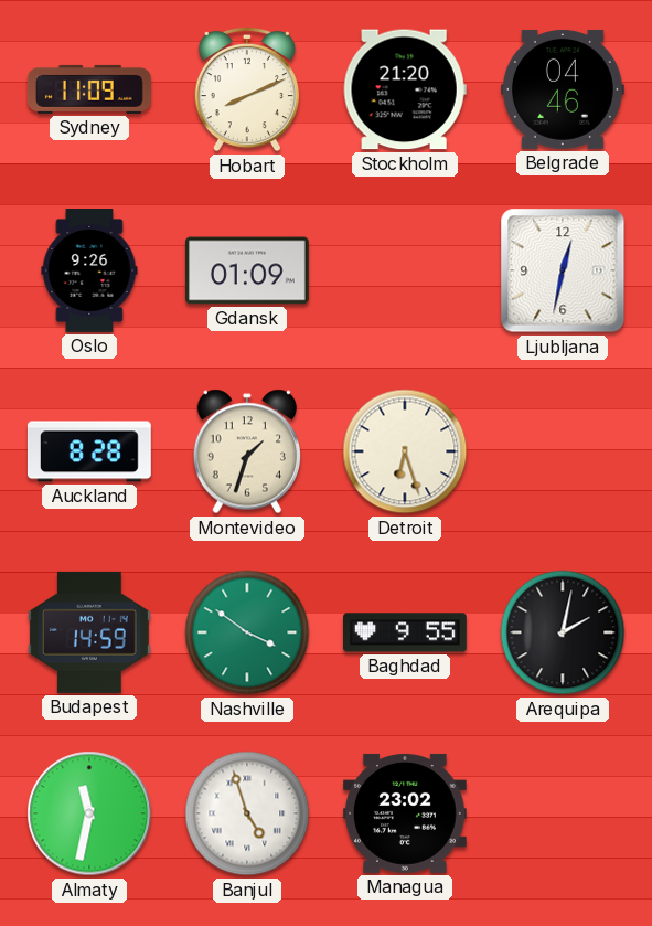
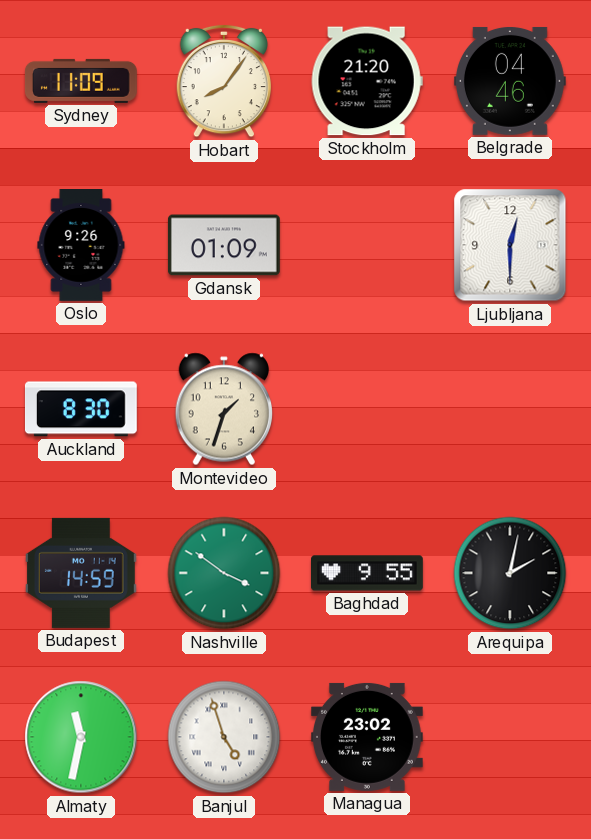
Hobart: 8:11 -> 8:06
Ljubljana: 12:32 -> 12:30
Auckland: 8:28 -> 8:30
Detroit: 6:27 -> none
